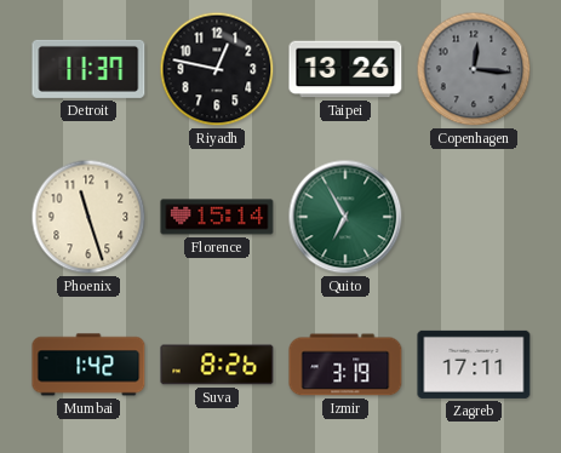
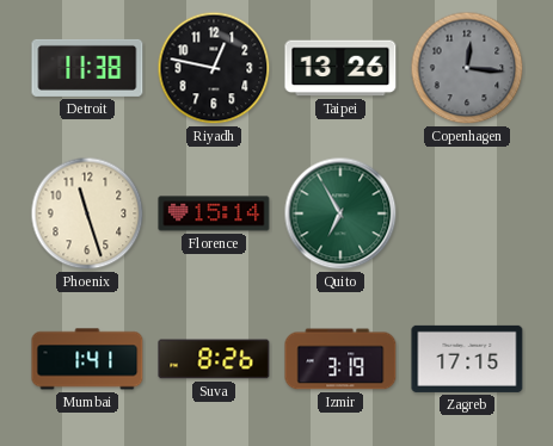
Detroit: 11:37 -> 11:38
Mumbai: 1:42 -> 1:41
Zagreb: 17:11 -> 17:15
